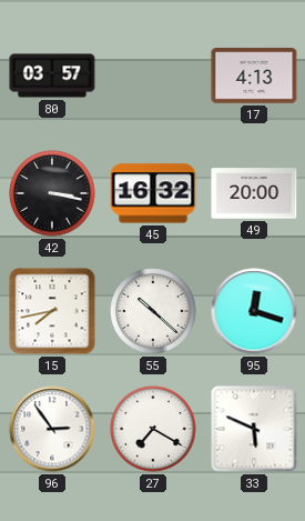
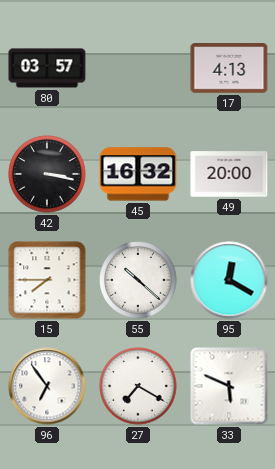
15: 7:43 -> 7:45
95: 12:18 -> 12:20
96: 2:54 -> 6:54
